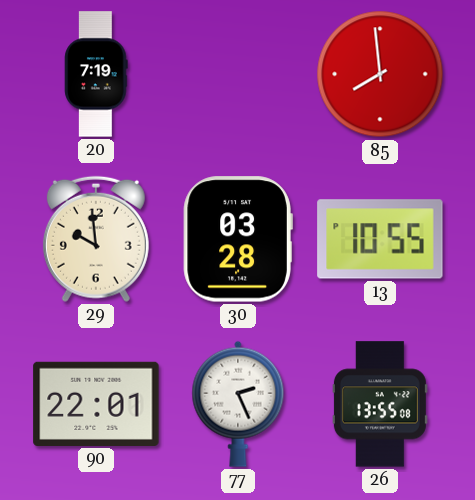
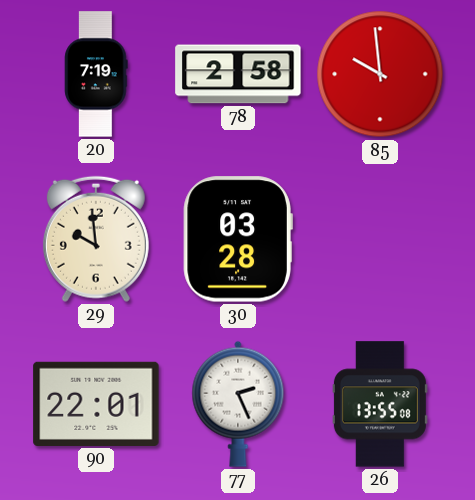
78: none -> 2:58
85: 7:59 -> 9:59
13: 10:55 -> none
